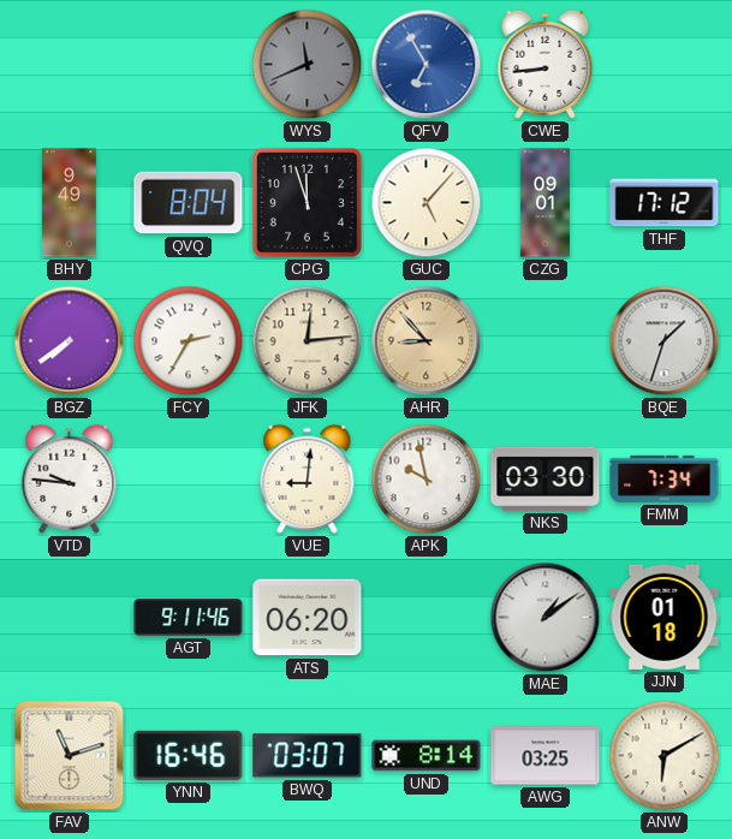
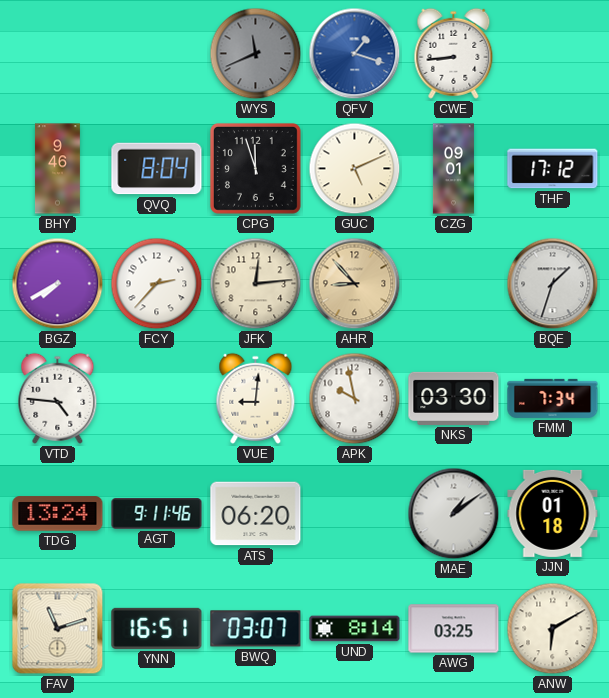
QFV: 6:55 -> 1:18
BHY: 9:49 -> 9:46
GUC: 5:07 -> 5:11
BGZ: 7:39 -> 7:40
FCY: 2:35 -> 2:37
VTD: 9:46 -> 4:46
TDG: none -> 13:24
YNN: 16:46 -> 16:51
